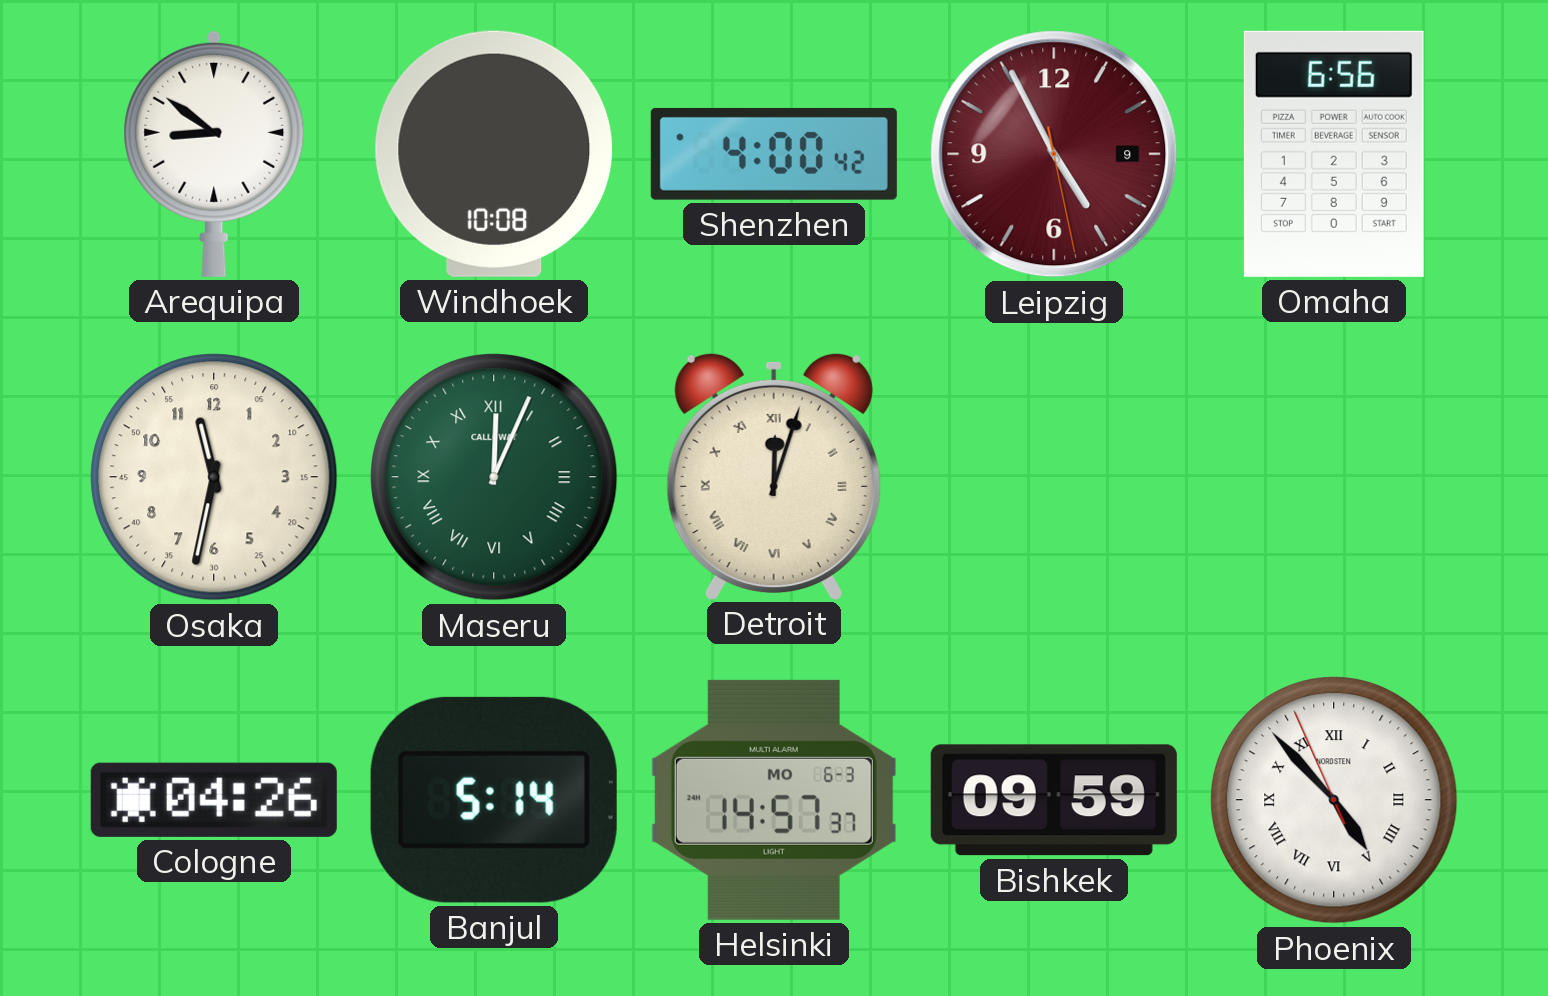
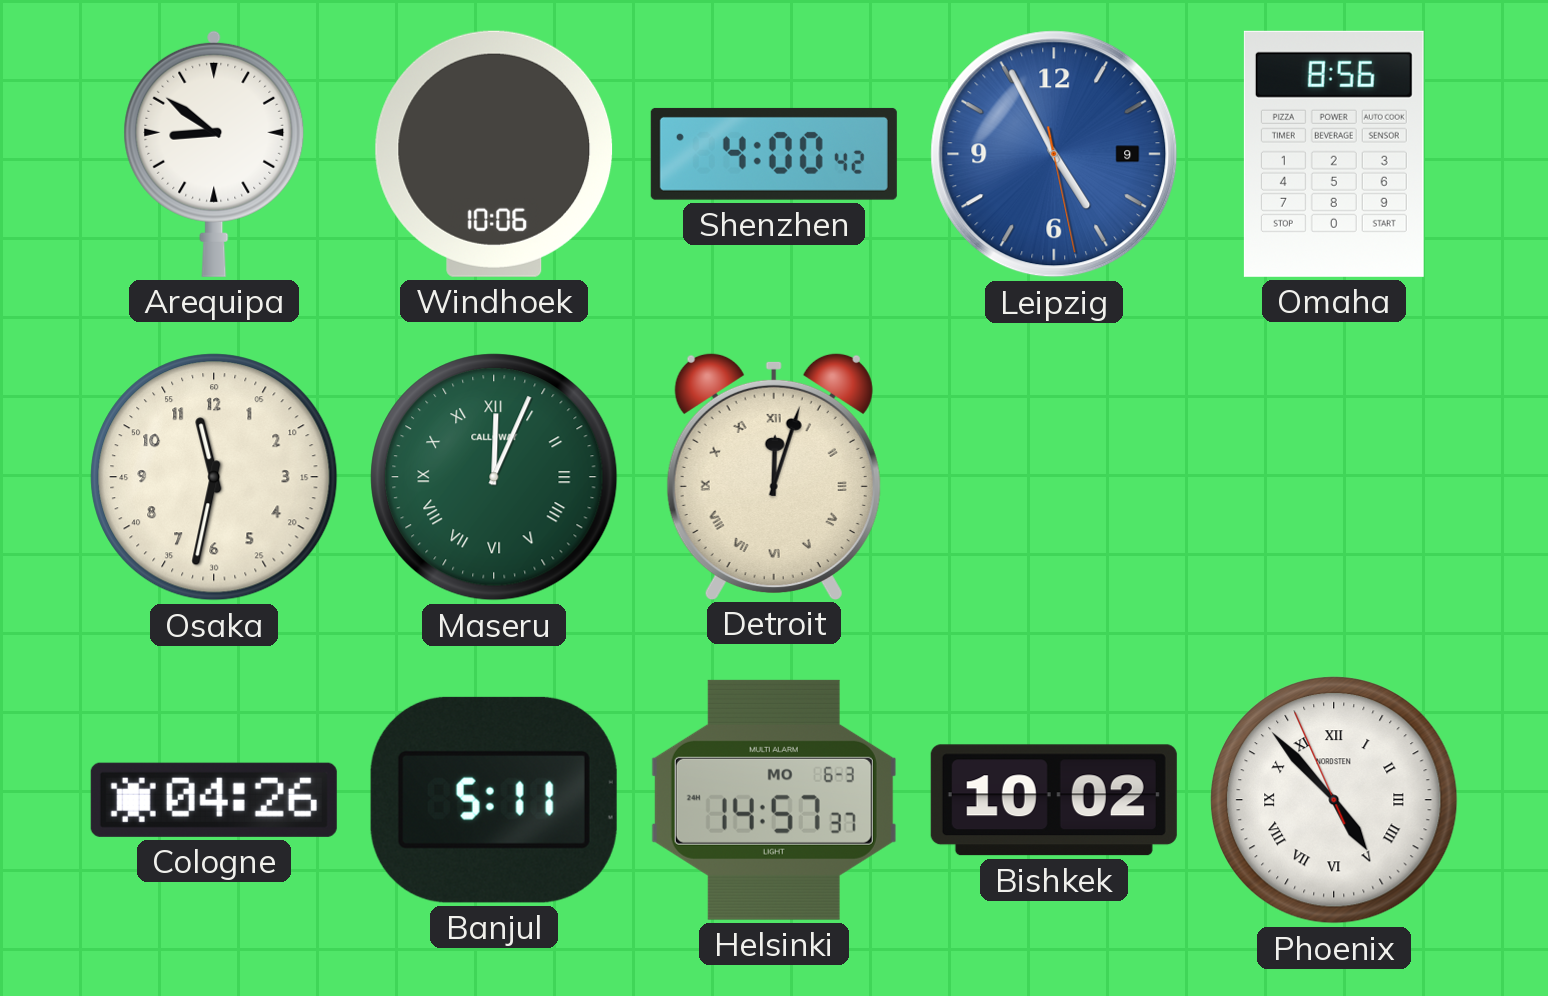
Windhoek: 10:08 -> 10:06
Leipzig dial: burgundy -> blue
Omaha: 6:56 -> 8:56
Banjul: 5:14 -> 5:11
Bishkek: 09:59 -> 10:02
